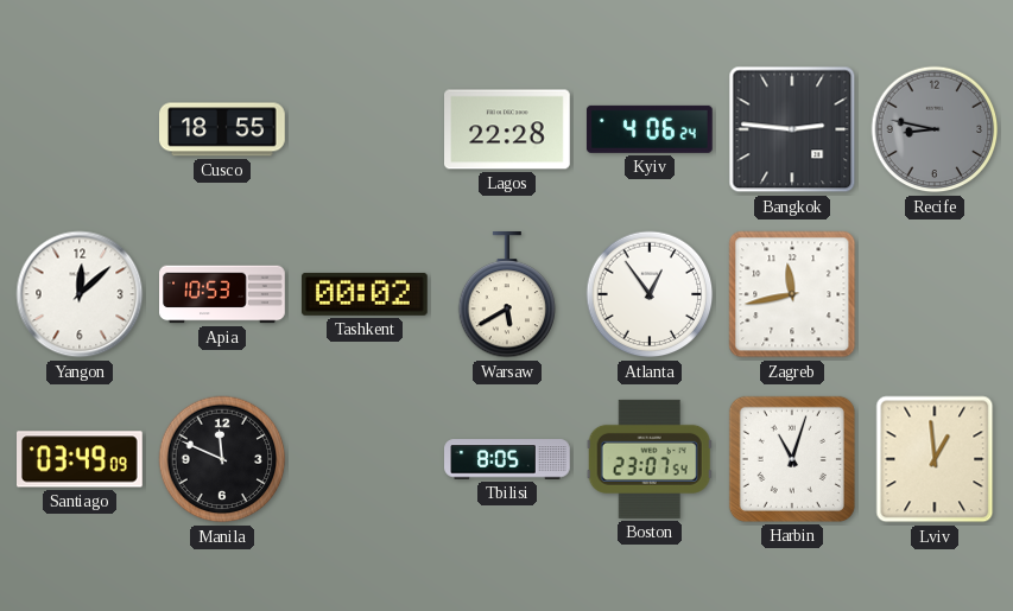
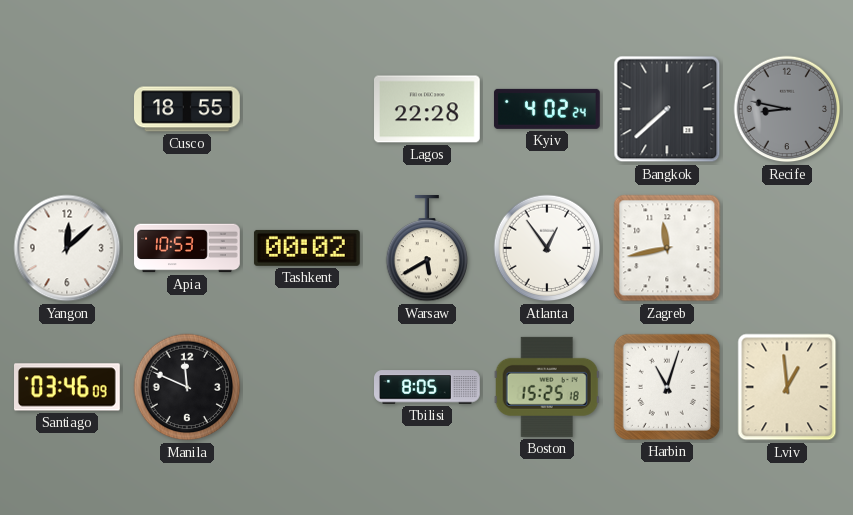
Kyiv: 4:06 -> 4:02
Bangkok: 2:46 -> 7:38
Santiago: 03:49 -> 03:46
Boston: 23:07 -> 15:25
